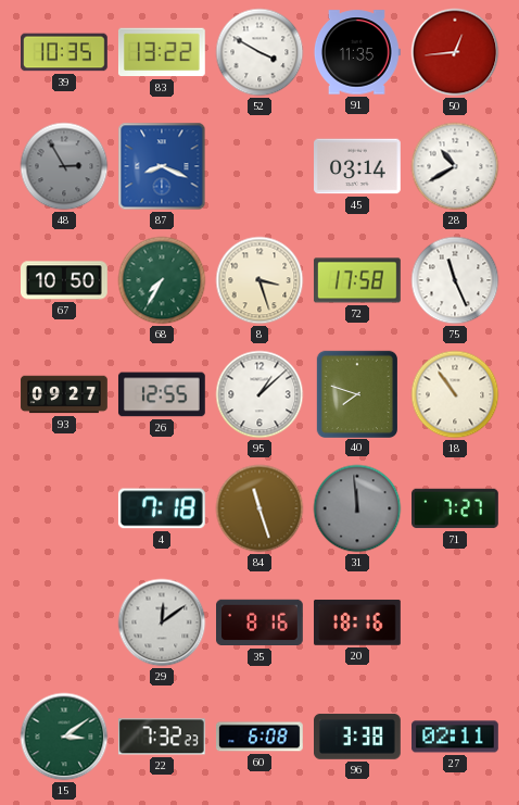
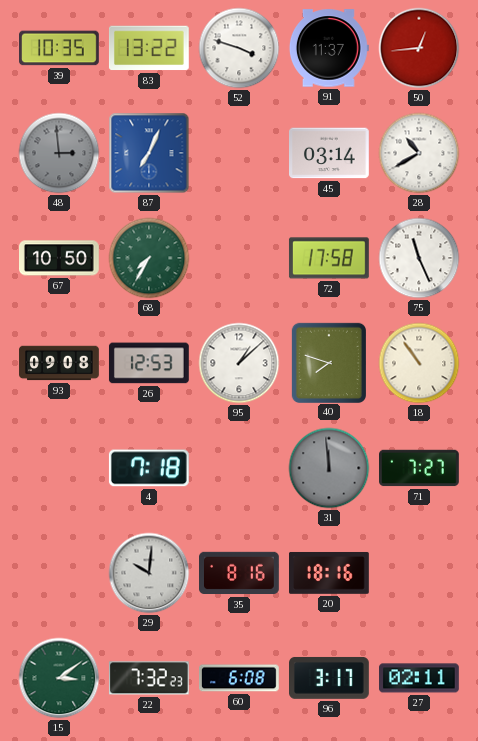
52: 3:50 -> 3:48
91: 11:35 -> 11:37
48: 2:55 -> 2:59
87: 8:19 -> 7:04
8: 3:27 -> none
93: 09:27 -> 09:08
26: 12:55 -> 12:53
84: 11:27 -> none
29: 12:09 -> 10:01
96: 3:38 -> 3:17
